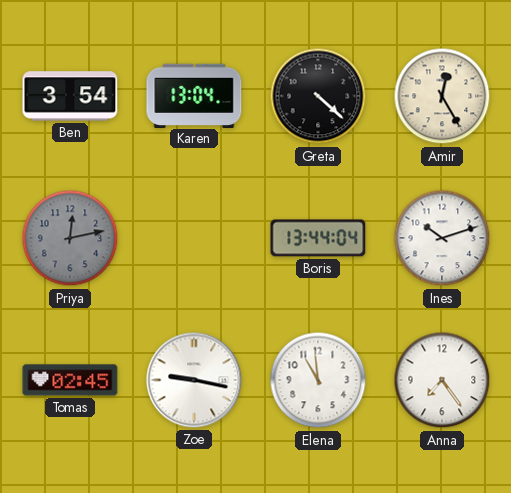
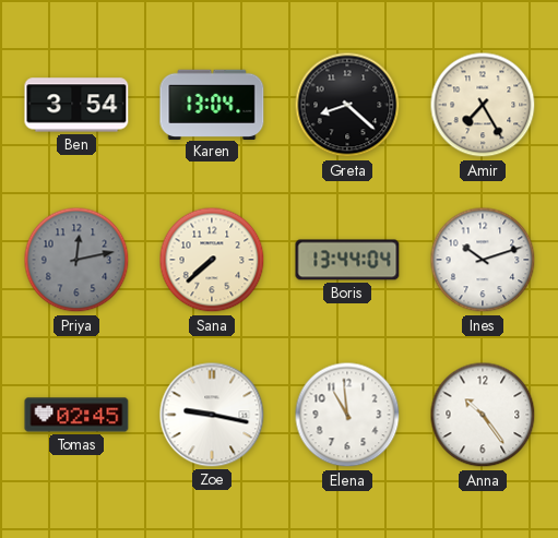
Greta: 4:22 -> 8:22
Amir: 12:25 -> 7:25
Sana: none -> 7:38
Anna: 7:24 -> 10:24
